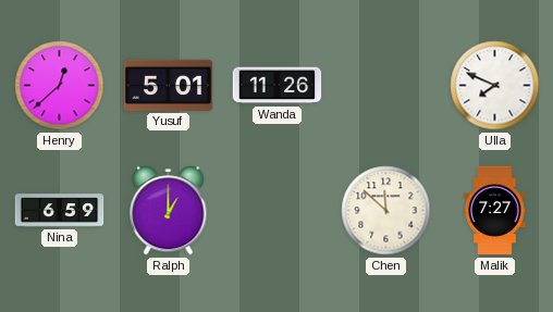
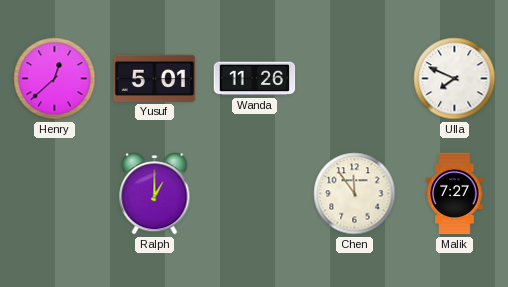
Nina: 6:59 -> none
Chen: 11:52 -> 11:54
